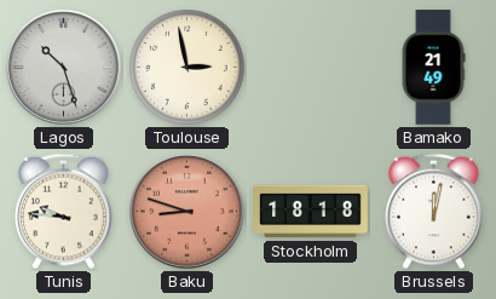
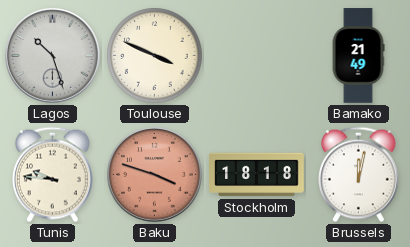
Toulouse: 2:58 -> 3:49
Baku: 8:48 -> 3:48
